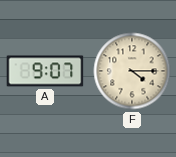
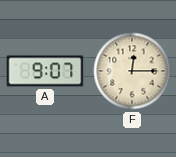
F: 4:15 -> 12:15
